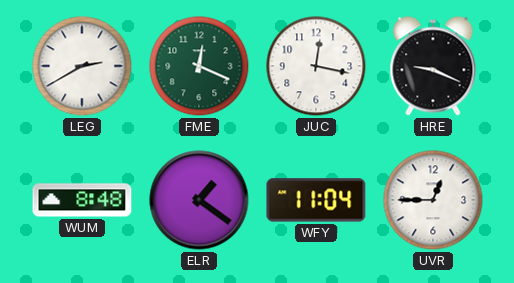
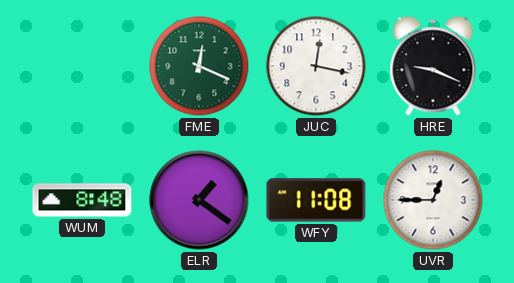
LEG: 2:40 -> none
WFY: 11:04 -> 11:08
